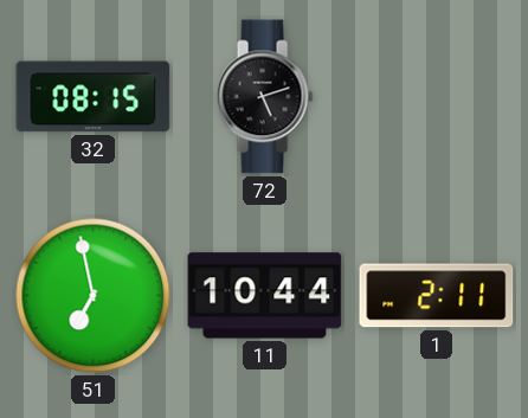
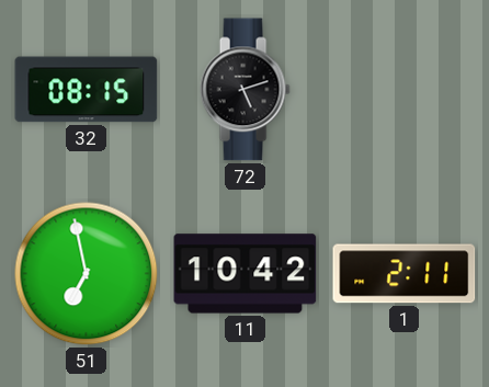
11: 10:44 -> 10:42
